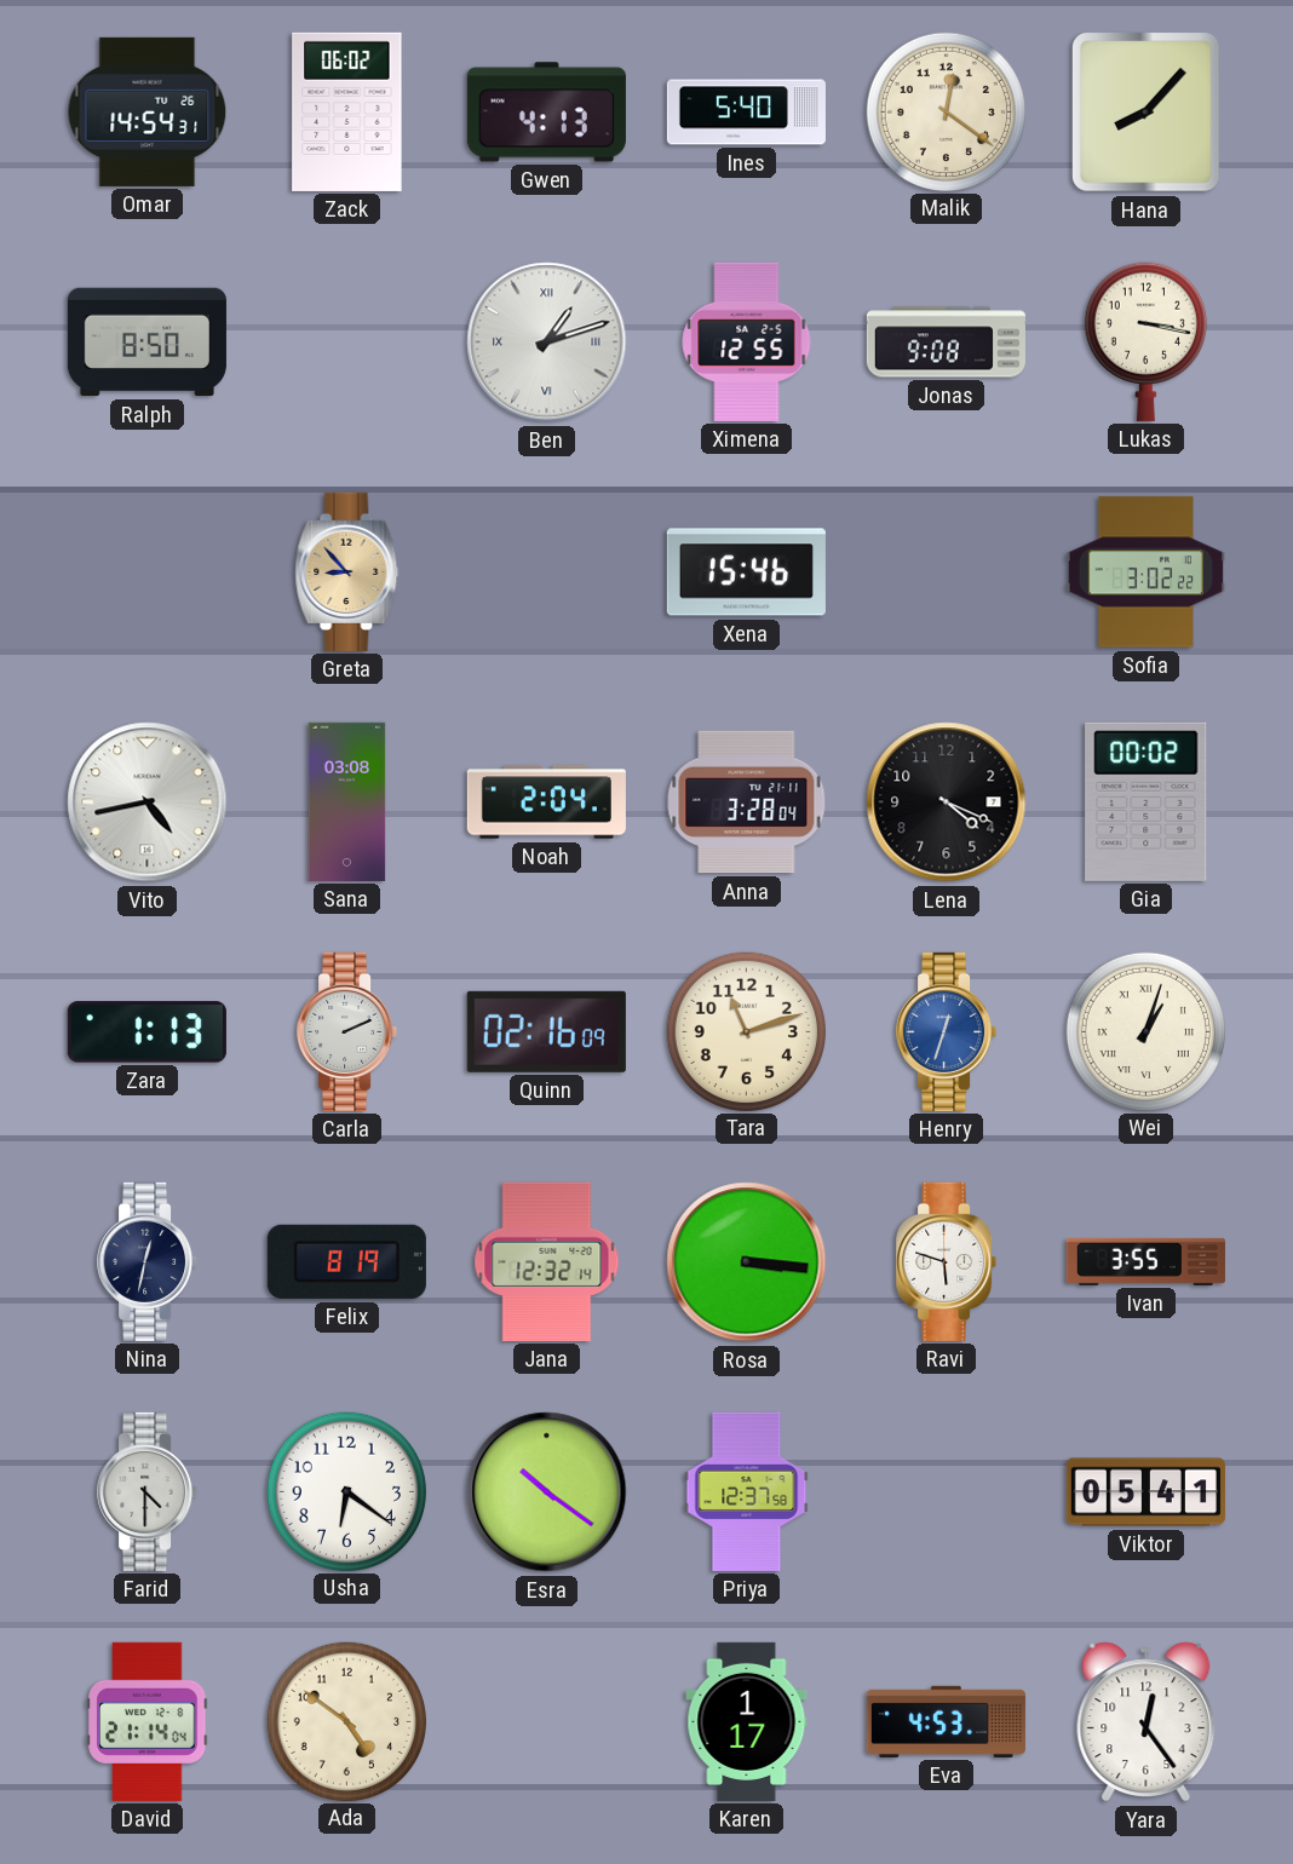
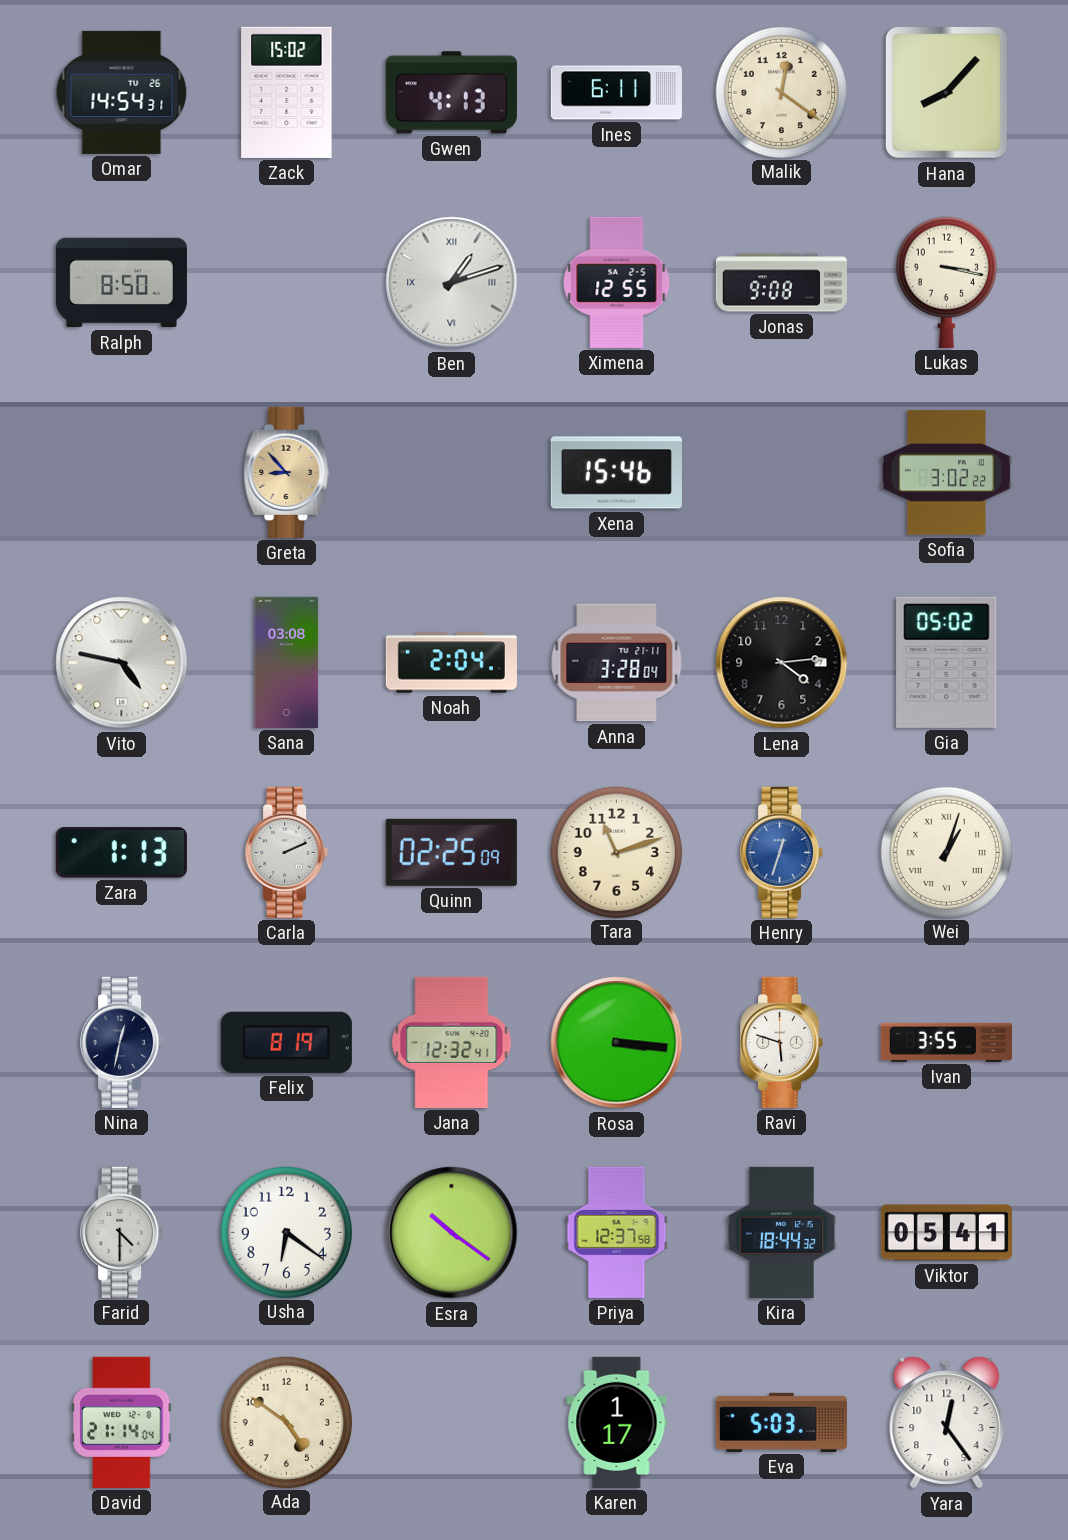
Zack: 06:02 -> 15:02
Ines: 5:40 -> 6:11
Vito: 4:43 -> 4:47
Lena: 4:19 -> 4:14
Gia: 00:02 -> 05:02
Quinn: 02:16 -> 02:25
Jana: 12:32:14 -> 12:32:41
Kira: none -> 18:44
Eva: 4:53 -> 5:03
